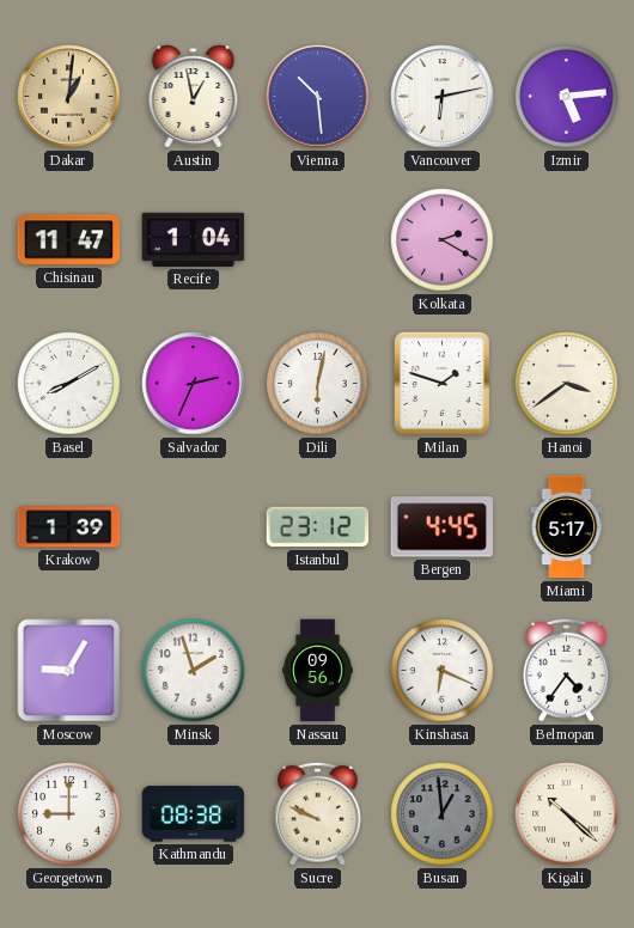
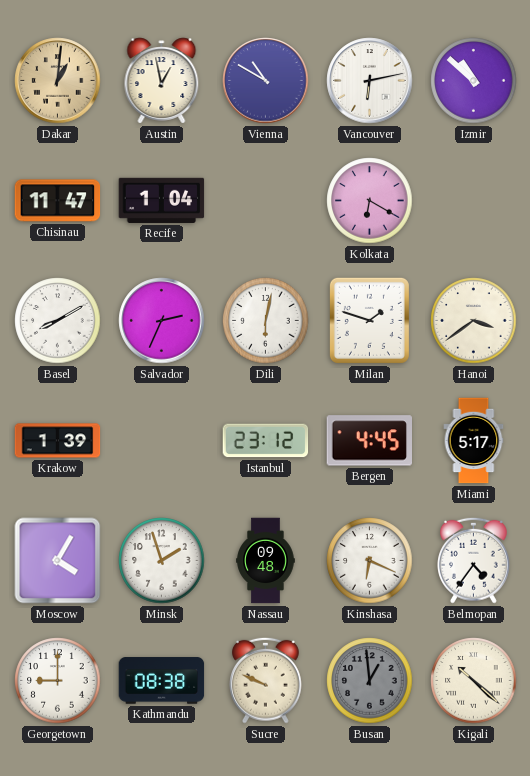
Vienna: 10:29 -> 10:50
Izmir: 5:14 -> 10:52
Kolkata: 2:20 -> 6:20
Moscow: 9:05 -> 4:05
Nassau: 09:56 -> 09:48
